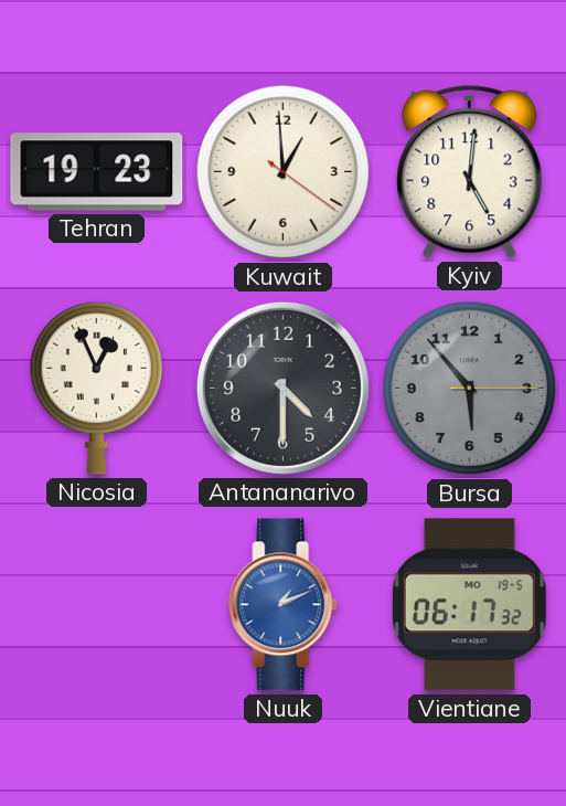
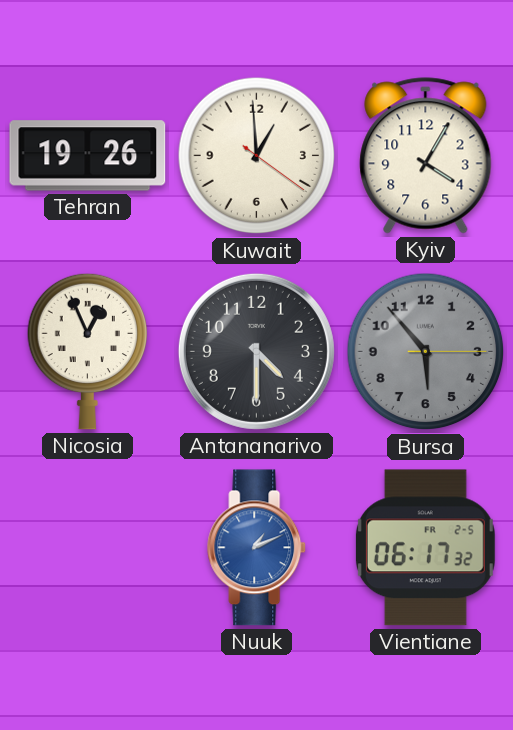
Tehran: 19:23 -> 19:26
Kyiv: 5:01 -> 4:05
Vientiane date: MO 19-5 -> FR 2-5
